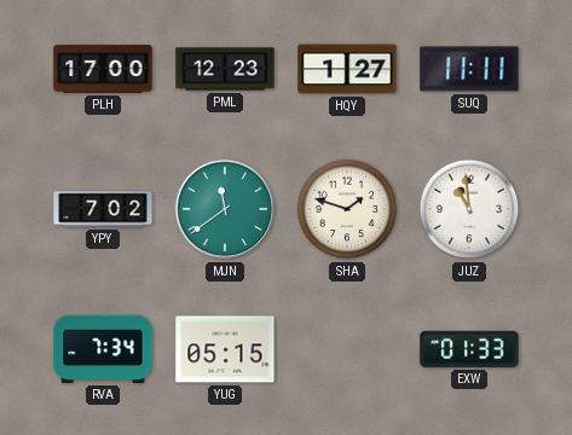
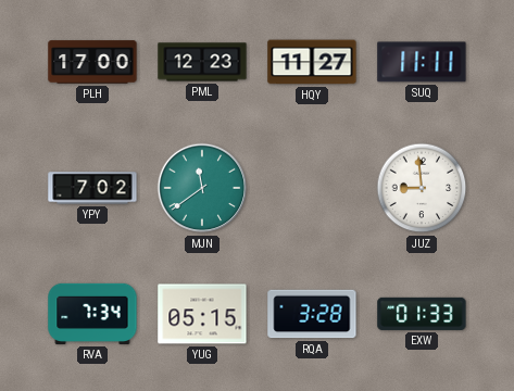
HQY: 1:27 -> 11:27
SHA: 1:48 -> none
JUZ: 10:59 -> 8:59
RQA: none -> 3:28
